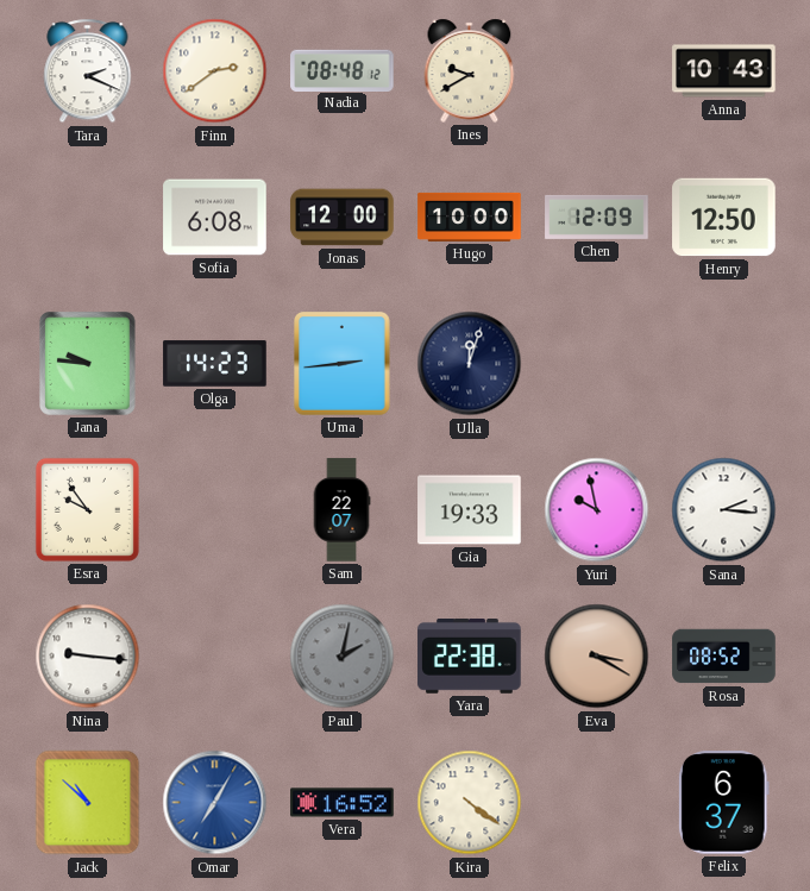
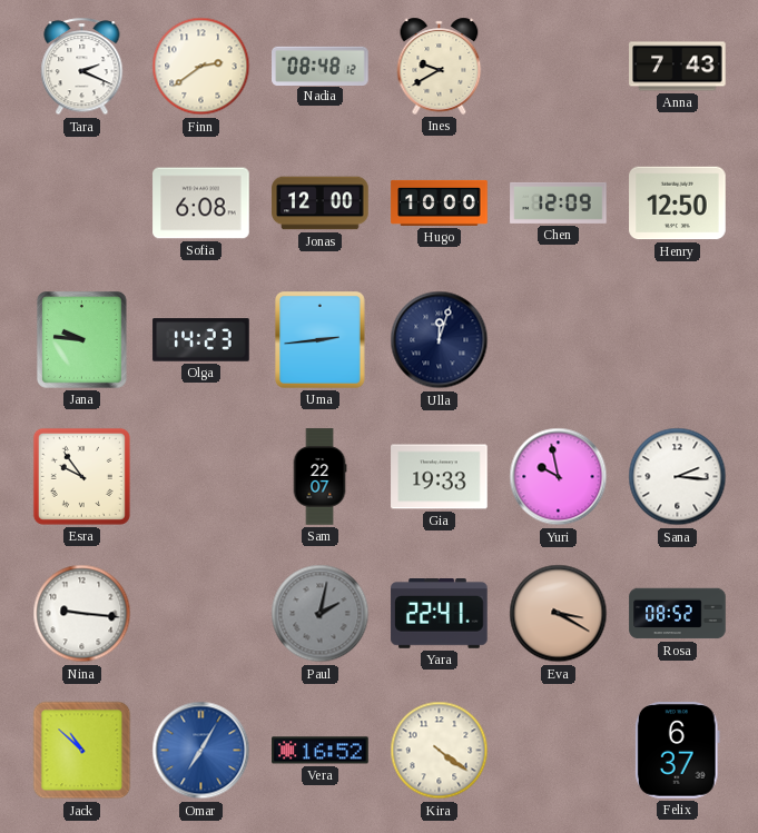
Anna: 10:43 -> 7:43
Yara: 22:38 -> 22:41
